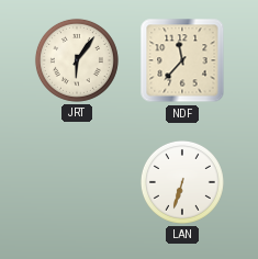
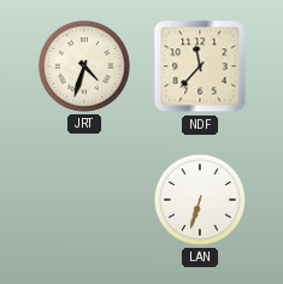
JRT: 6:06 -> 4:33
